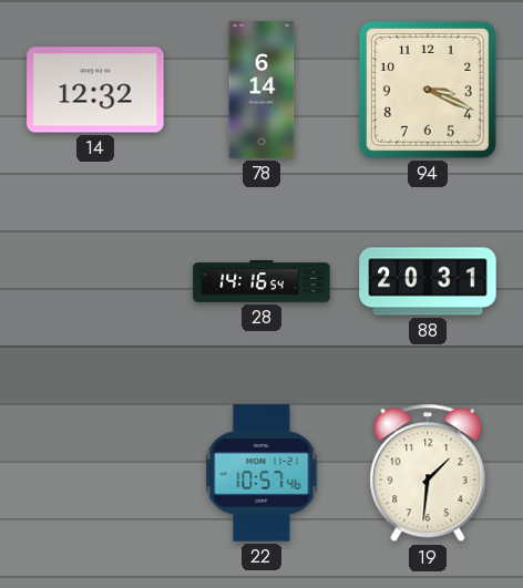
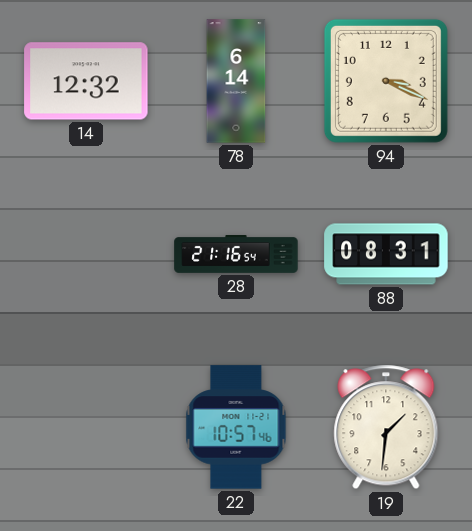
28: 14:16 -> 21:16
88: 20:31 -> 08:31
